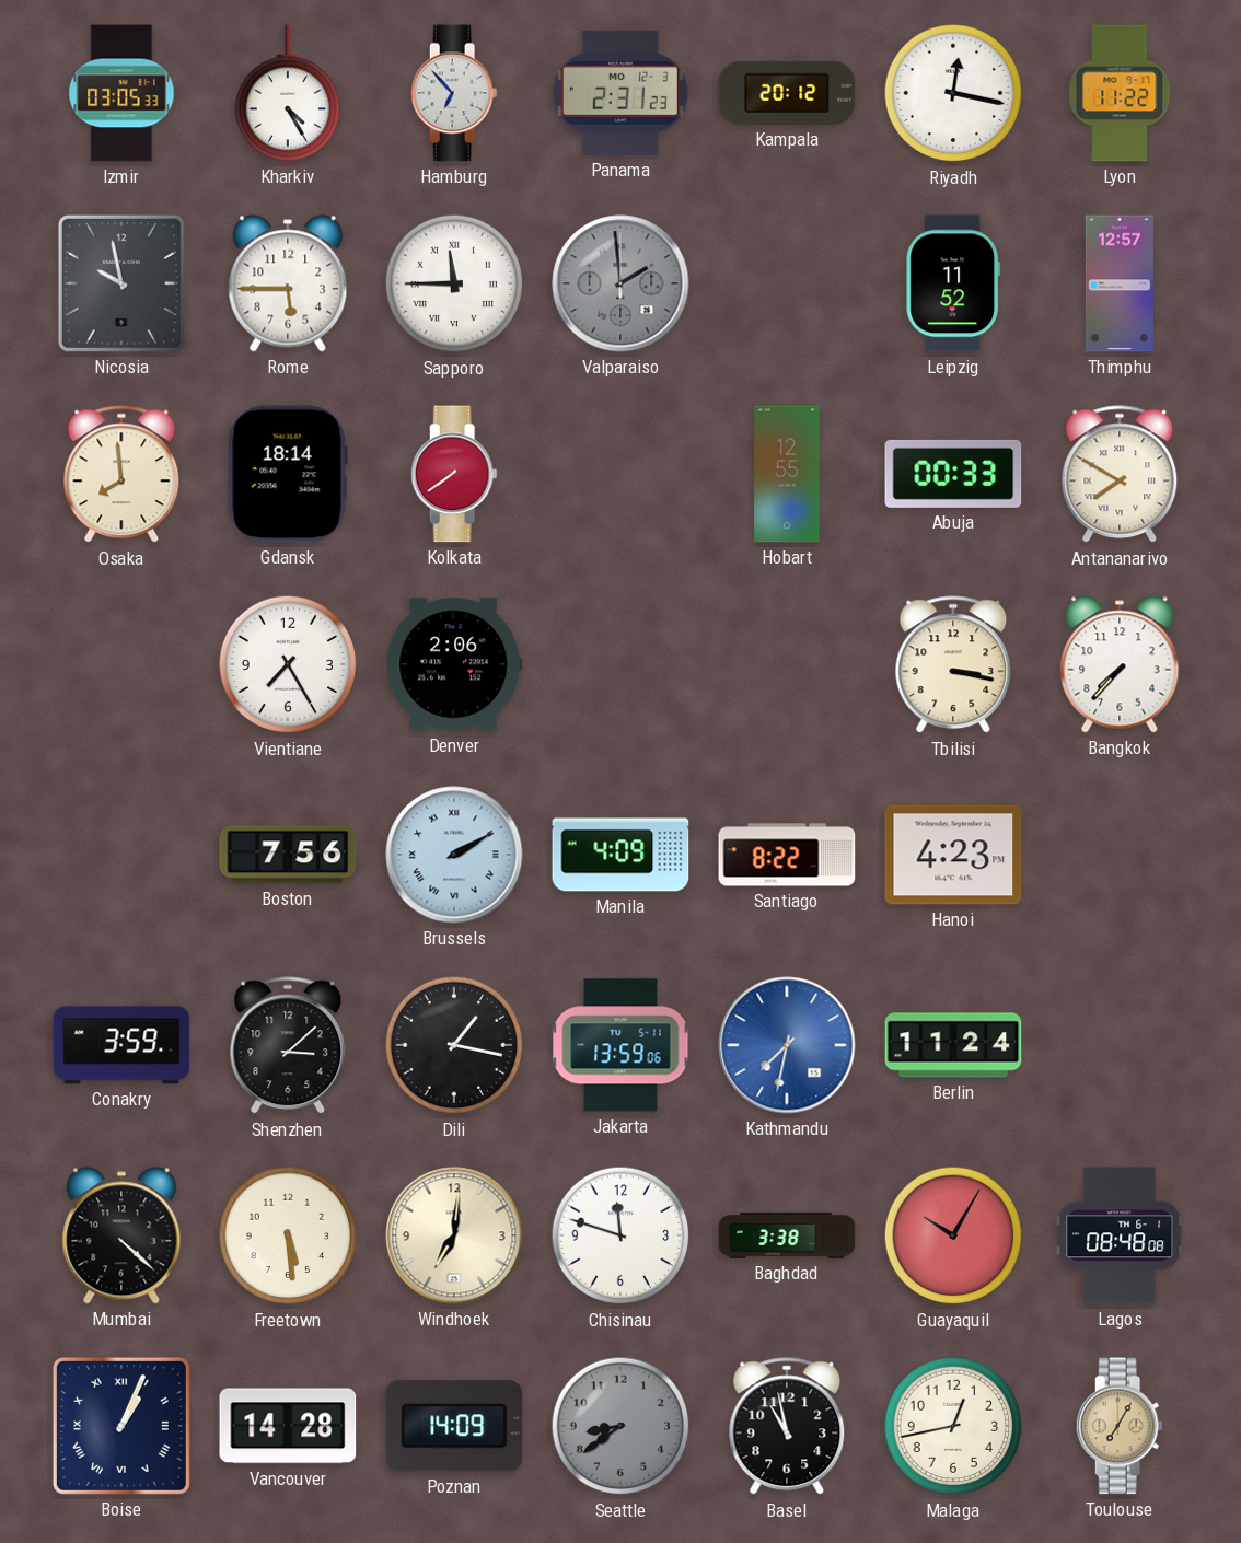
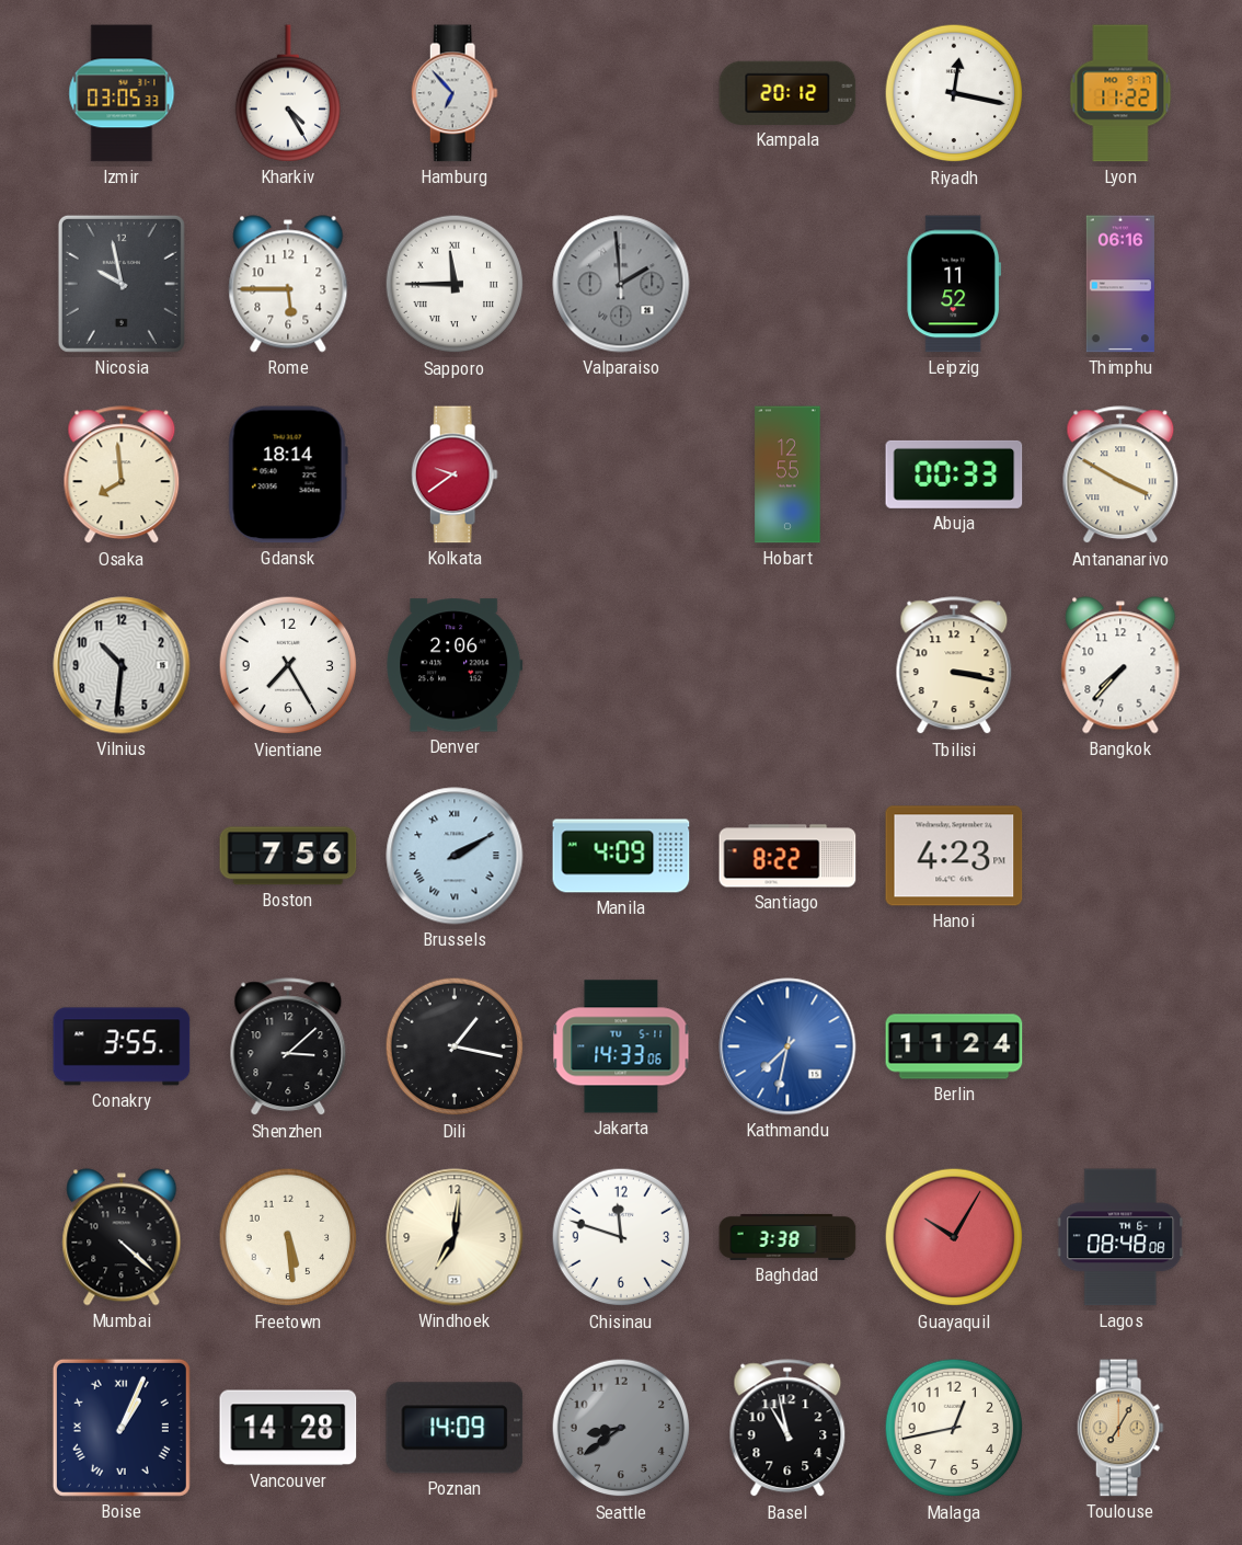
Panama: 2:31 -> none
Thimphu: 12:57 -> 06:16
Kolkata: 7:39 -> 9:39
Antananarivo: 7:50 -> 3:50
Vilnius: none -> 10:31
Conakry: 3:59 -> 3:55
Jakarta: 13:59 -> 14:33
